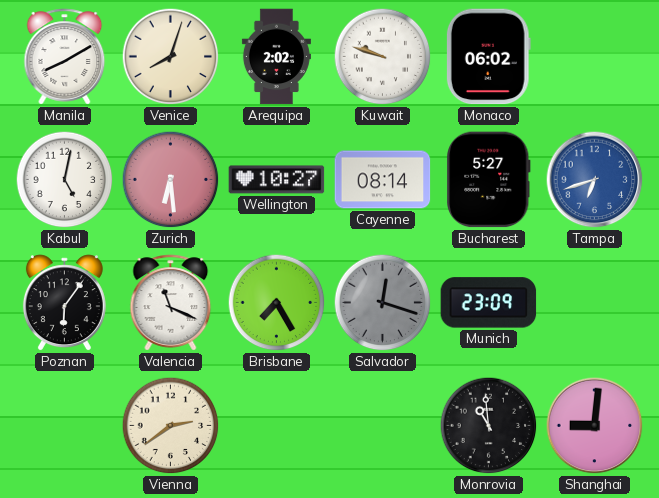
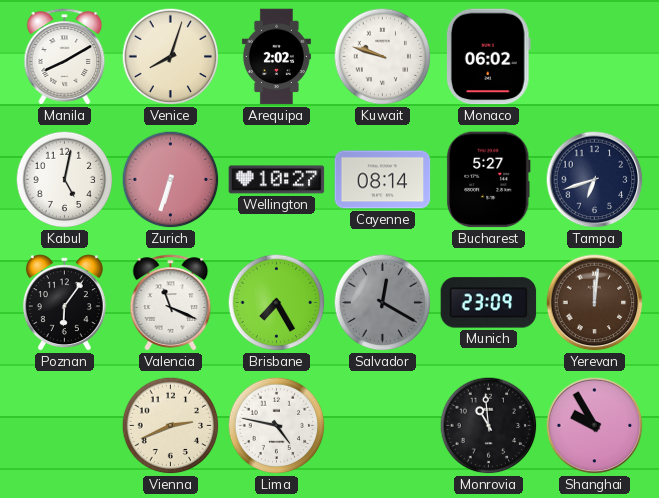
Zurich: 6:29 -> 6:33
Tampa dial: blue -> navy
Salvador: 12:18 -> 12:20
Yerevan: none -> 12:01
Vienna: 2:39 -> 2:41
Lima: none -> 4:47
Shanghai: 9:01 -> 9:55
